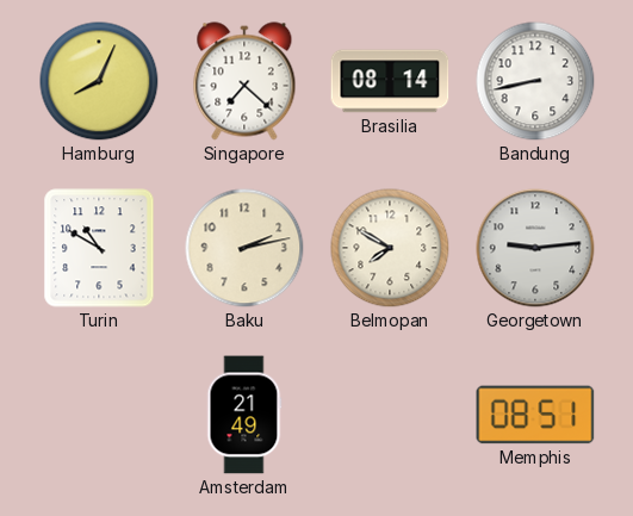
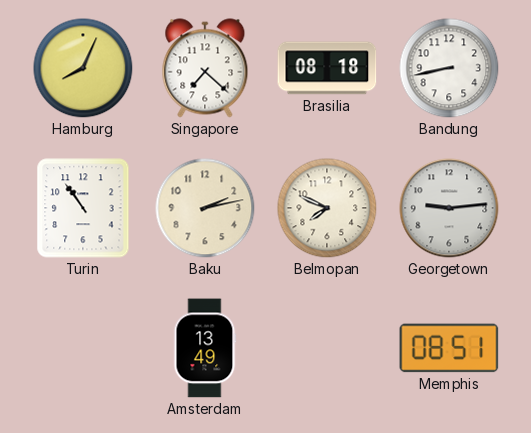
Brasilia: 08:14 -> 08:18
Turin: 10:50 -> 10:54
Belmopan: 7:50 -> 7:49
Amsterdam: 21:49 -> 13:49
